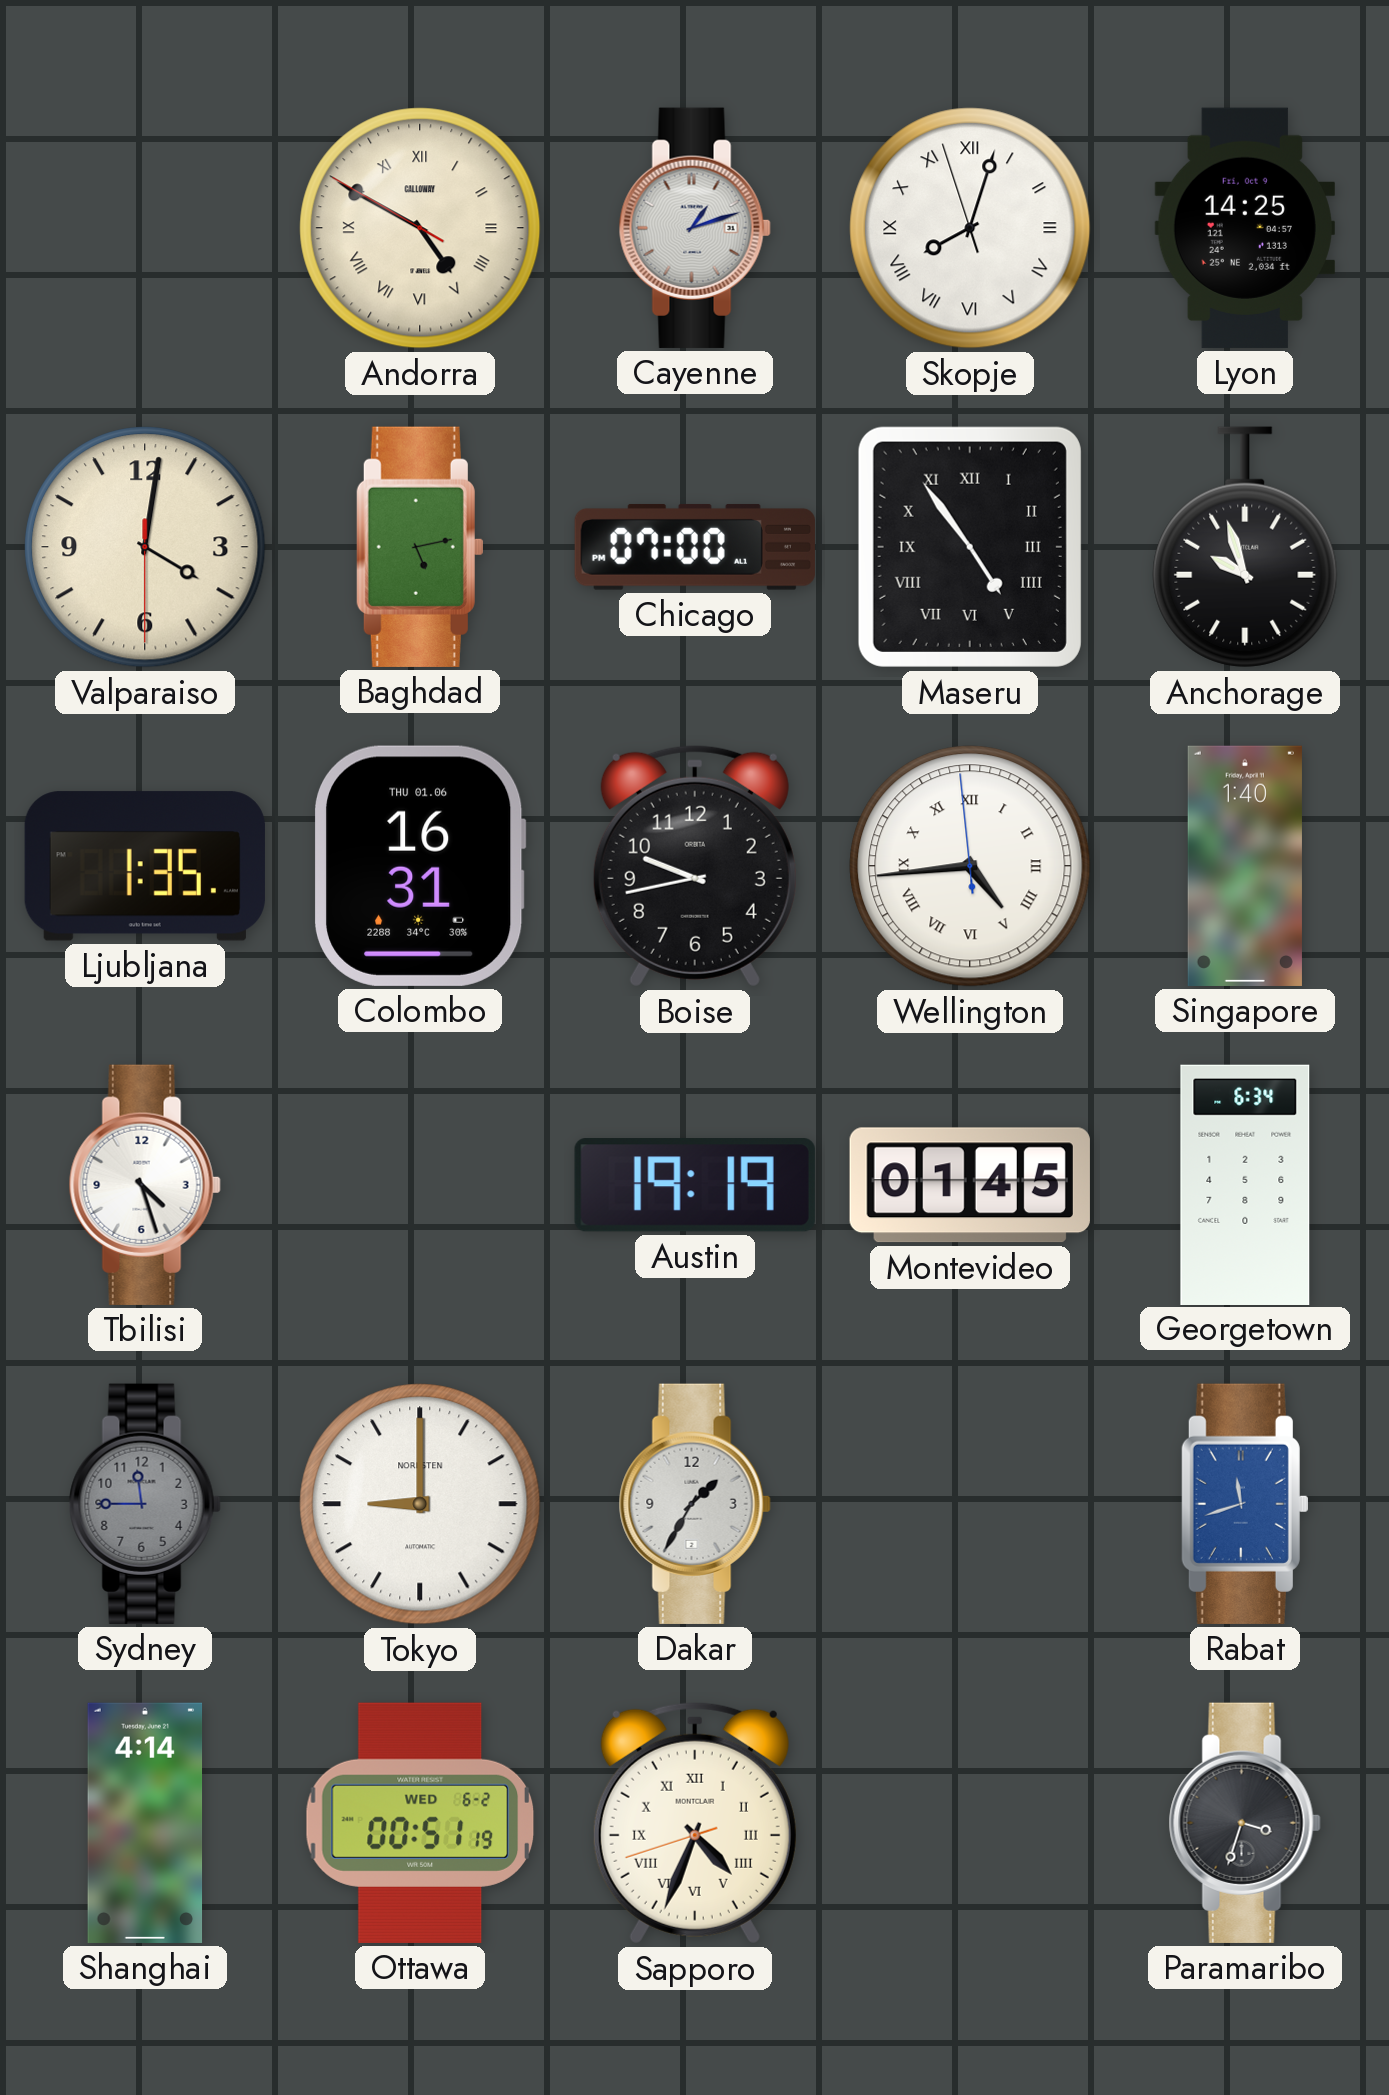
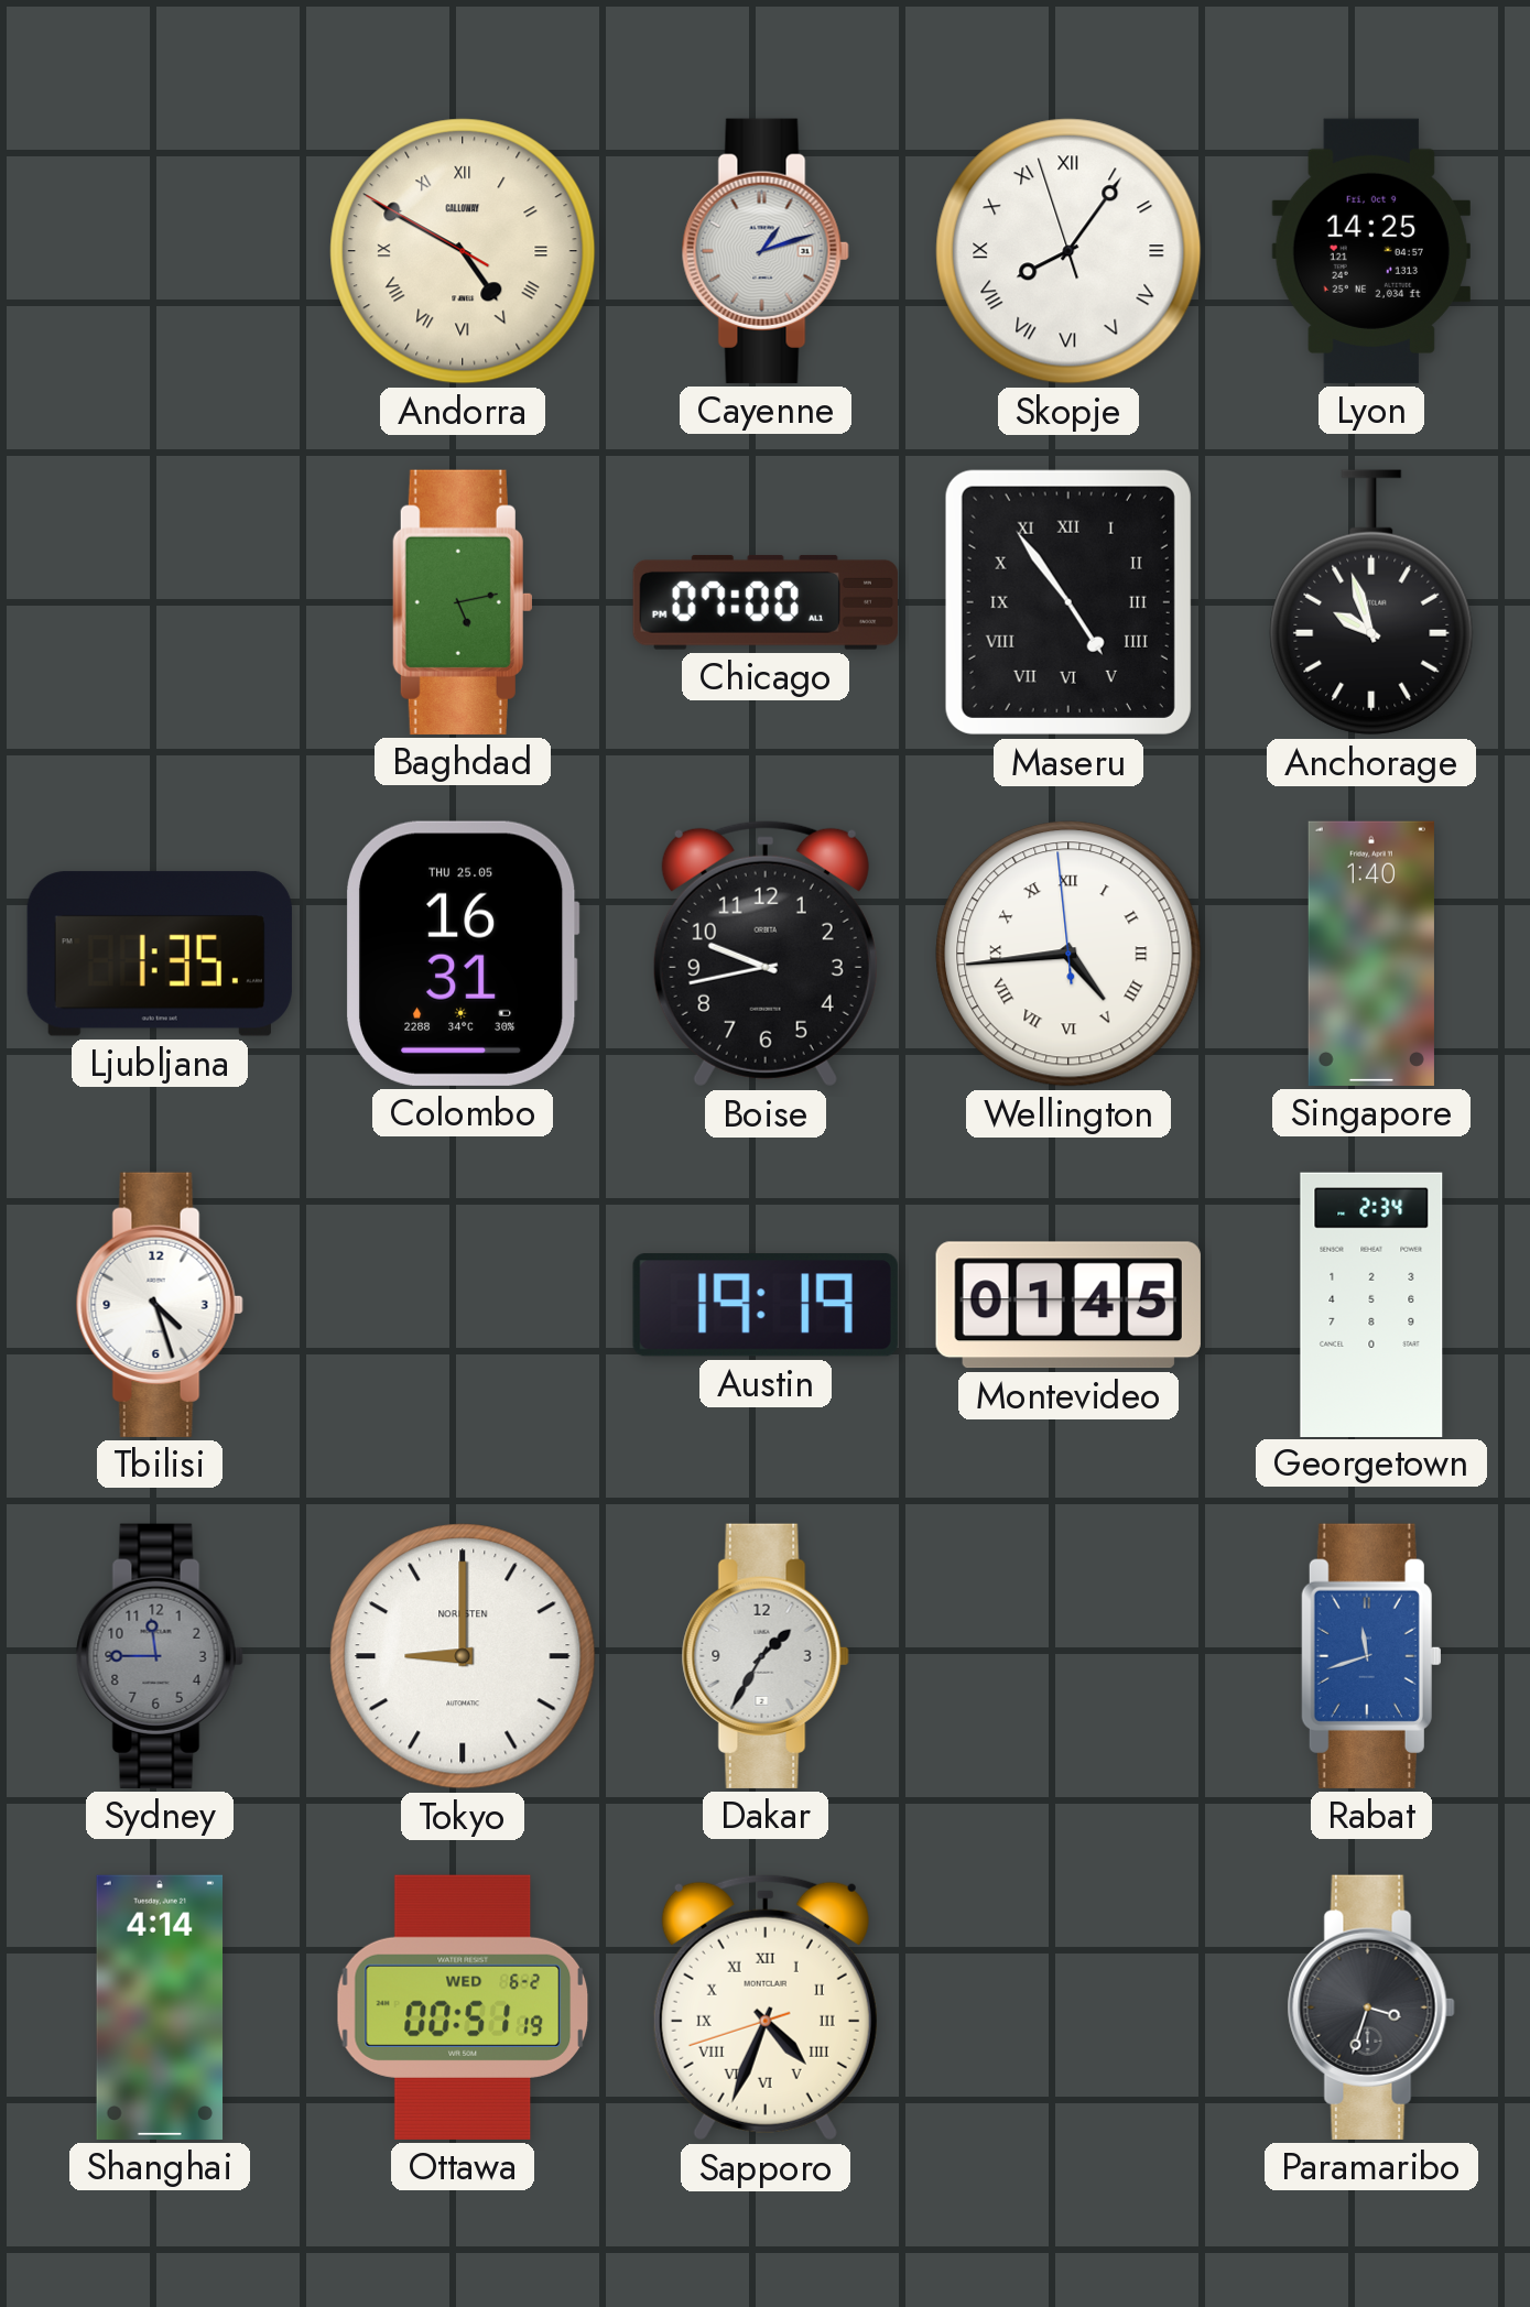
Skopje: 8:02 -> 8:05
Valparaiso: 4:01 -> none
Colombo date: THU 01.06 -> THU 25.05
Georgetown: 6:34 -> 2:34
